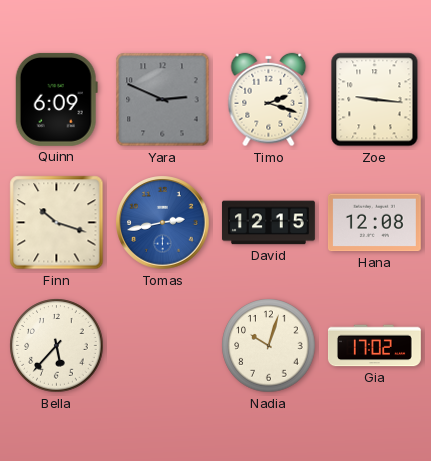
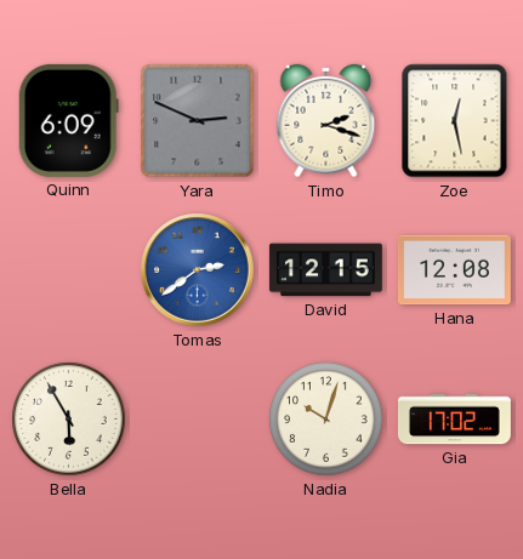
Zoe: 9:16 -> 12:28
Finn: 10:18 -> none
Tomas: 2:43 -> 2:39
Bella: 5:37 -> 5:55
